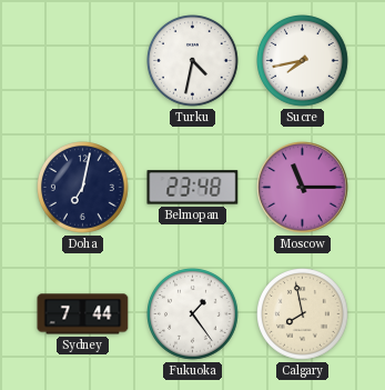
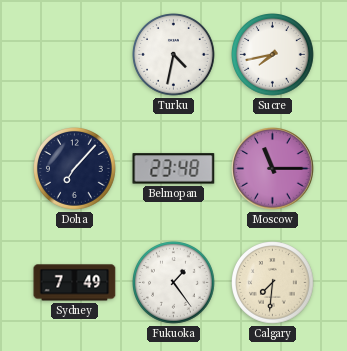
Doha: 7:02 -> 7:07
Sydney: 7:44 -> 7:49
Calgary: 7:58 -> 7:31
